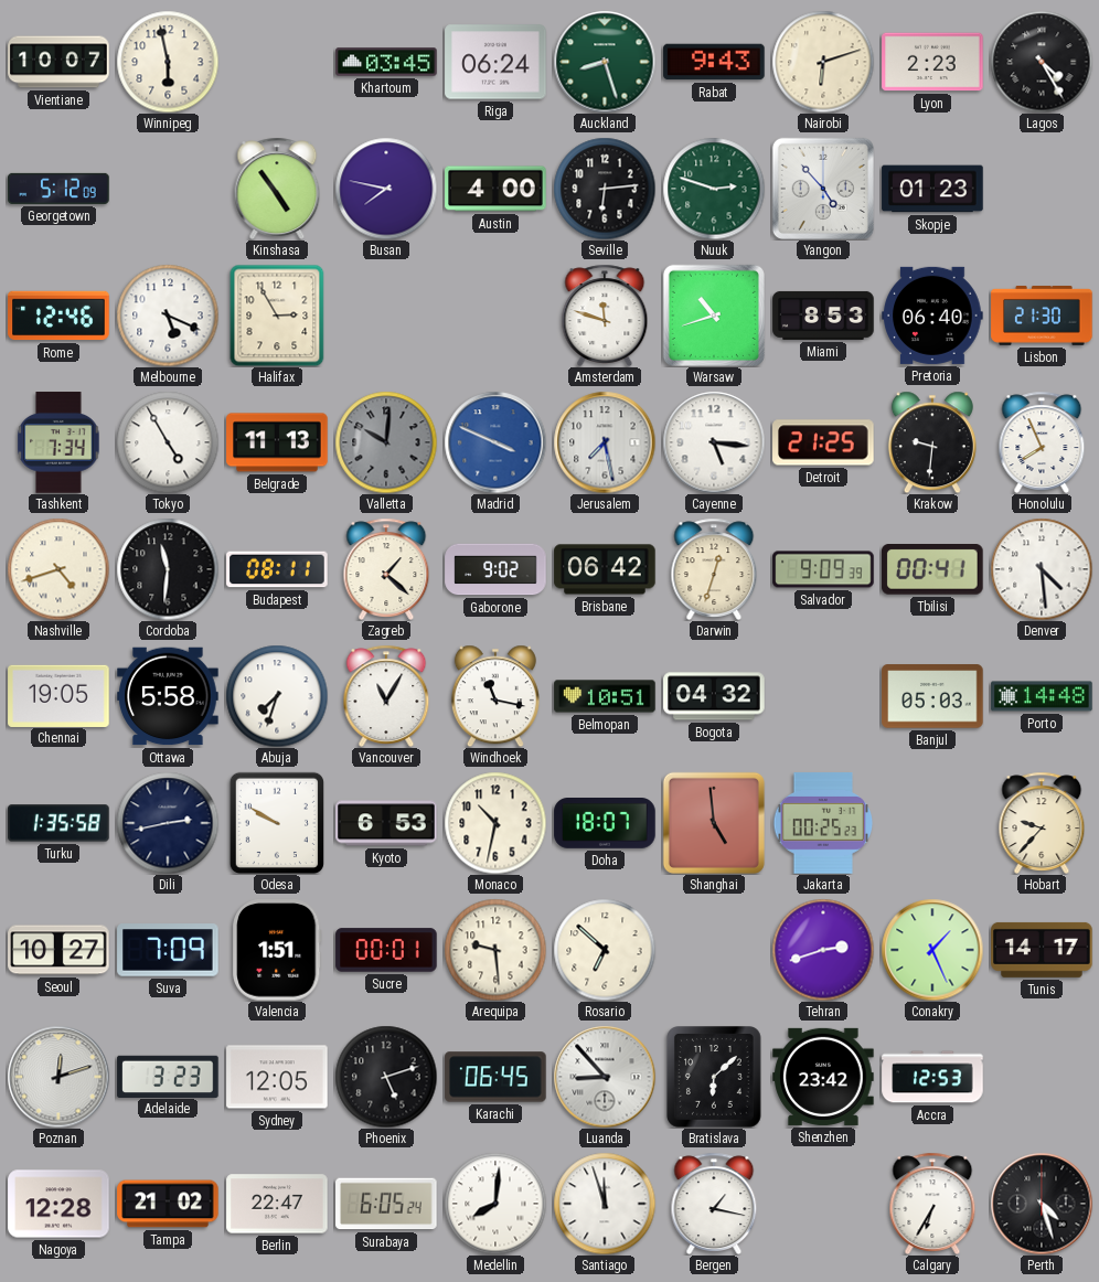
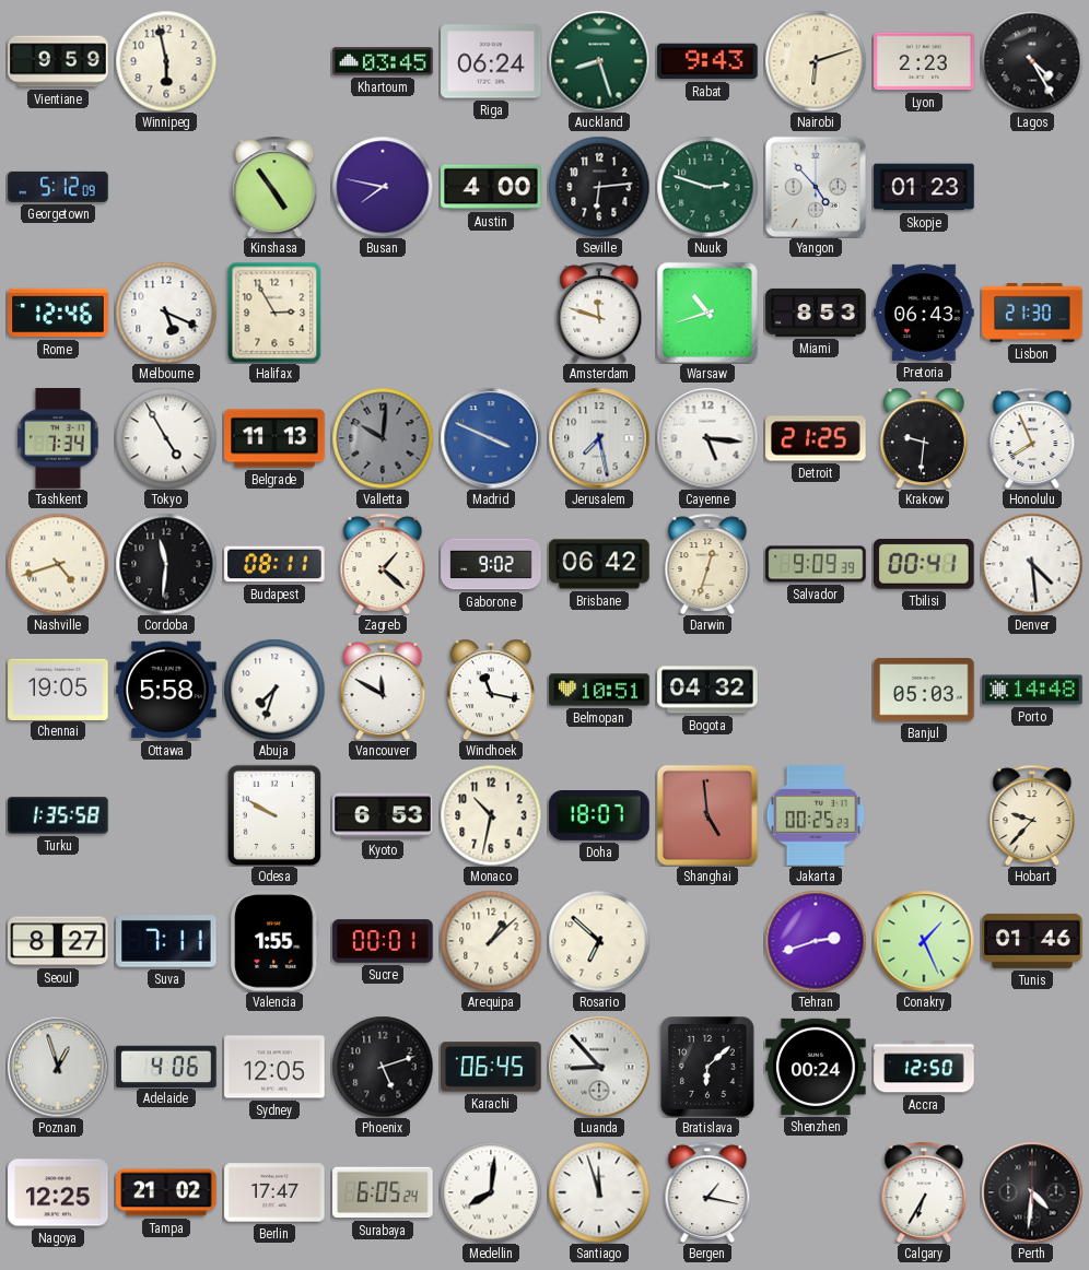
Vientiane: 10:07 -> 9:59
Pretoria: 06:40 -> 06:43
Vancouver: 11:05 -> 11:50
Dili: 2:43 -> none
Seoul: 10:27 -> 8:27
Suva: 7:09 -> 7:11
Valencia: 1:51 -> 1:55
Arequipa: 9:29 -> 1:08
Tunis: 14:17 -> 01:46
Poznan: 12:12 -> 12:57
Adelaide: 3:23 -> 4:06
Shenzhen: 23:42 -> 00:24
Accra: 12:53 -> 12:50
Nagoya: 12:28 -> 12:25
Berlin: 22:47 -> 17:47
Perth: 4:27 -> 4:31
